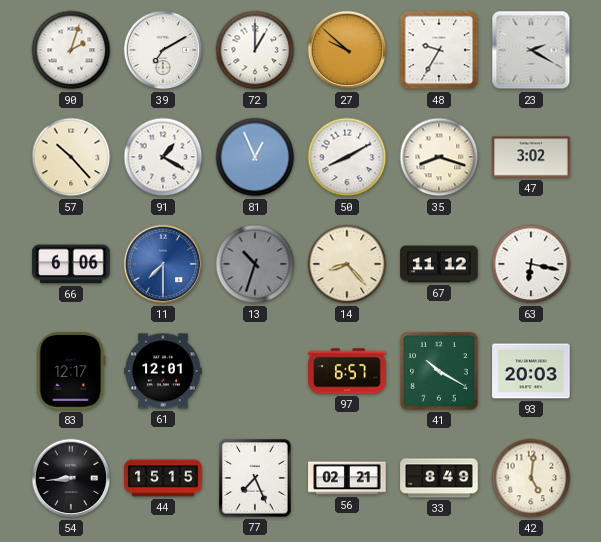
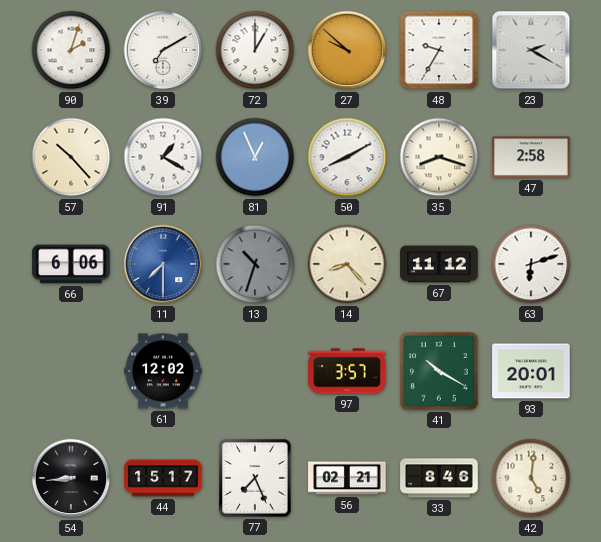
47: 3:02 -> 2:58
63: 6:17 -> 6:12
83: 12:17 -> none
61: 12:01 -> 12:02
97: 6:57 -> 3:57
93: 20:03 -> 20:01
44: 15:15 -> 15:17
33: 8:49 -> 8:46
